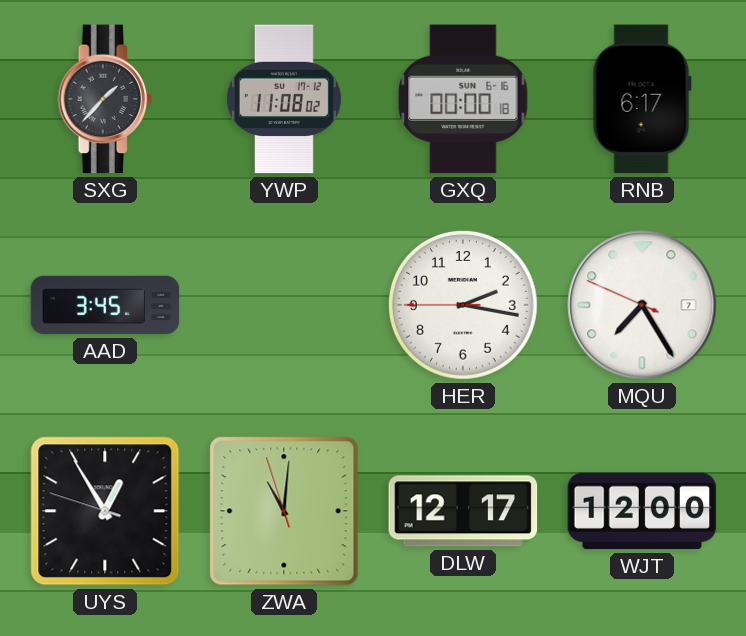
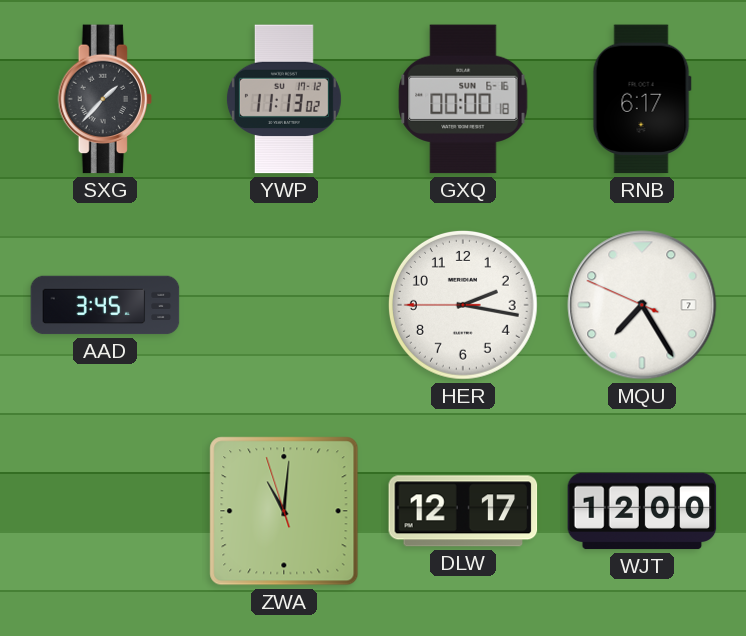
YWP: 11:08 -> 11:13
UYS: 12:54 -> none
